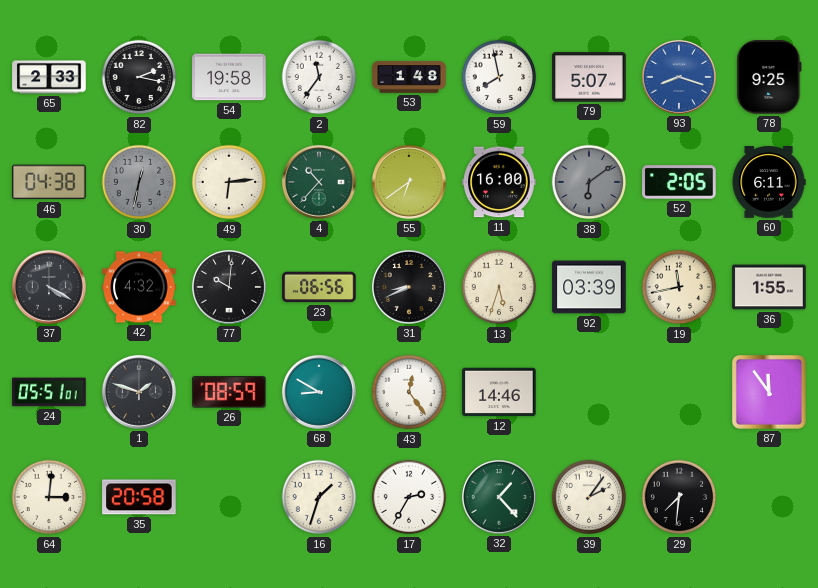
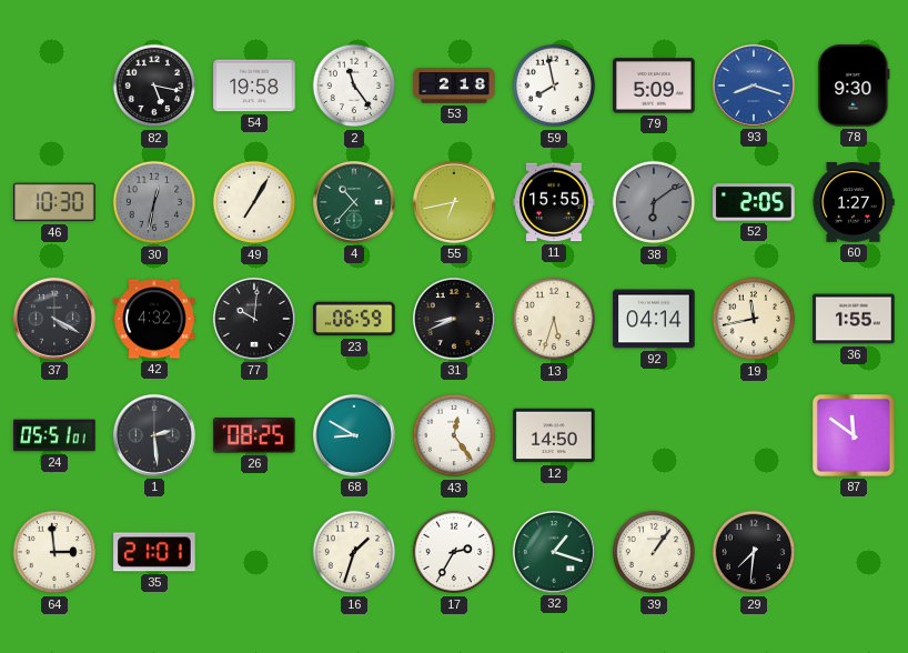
65: 2:33 -> none
82: 2:17 -> 5:17
2: 11:36 -> 11:24
53: 1:48 -> 2:18
79: 5:07 -> 5:09
78: 9:25 -> 9:30
46: 04:38 -> 10:30
49: 6:14 -> 7:05
55: 6:39 -> 6:43
11: 16:00 -> 15:55
60: 6:11 -> 1:27
23: 06:56 -> 06:59
92: 03:39 -> 04:14
1: 1:48 -> 2:29
26: 08:59 -> 08:25
12: 14:46 -> 14:50
87: 11:54 -> 11:51
64: 3:01 -> 2:59
35: 20:58 -> 21:01
32: 1:23 -> 1:18
39: 2:06 -> 1:06
